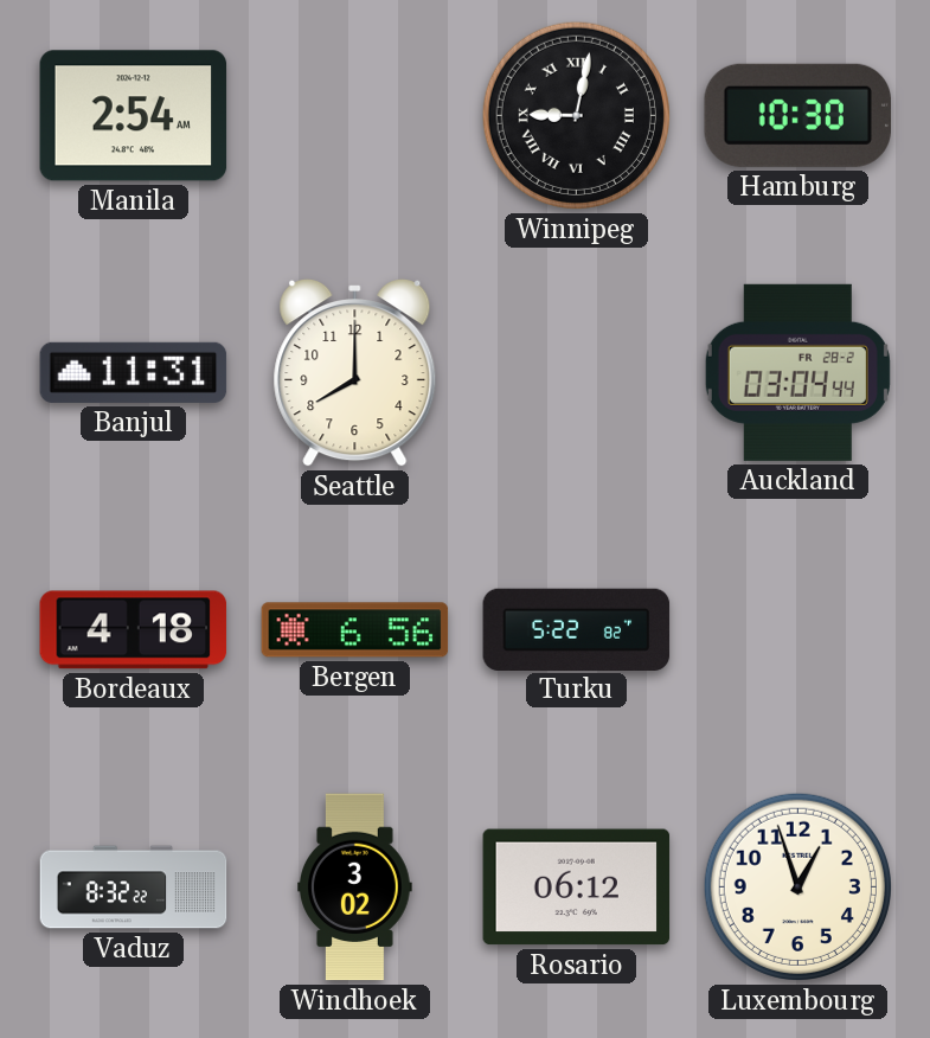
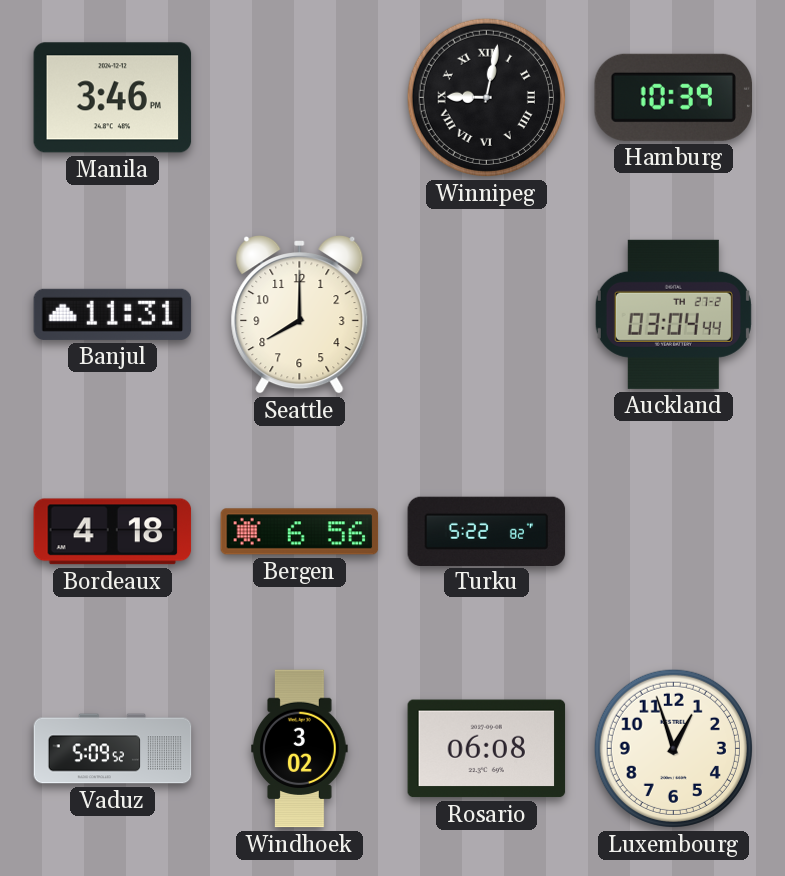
Manila: 2:54 -> 3:46
Hamburg: 10:30 -> 10:39
Auckland date: FR 28-2 -> TH 27-2
Vaduz: 8:32 -> 5:09
Rosario: 06:12 -> 06:08
